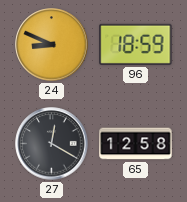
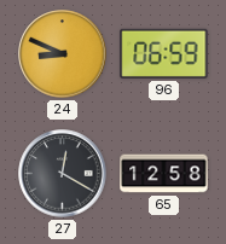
96: 18:59 -> 06:59
